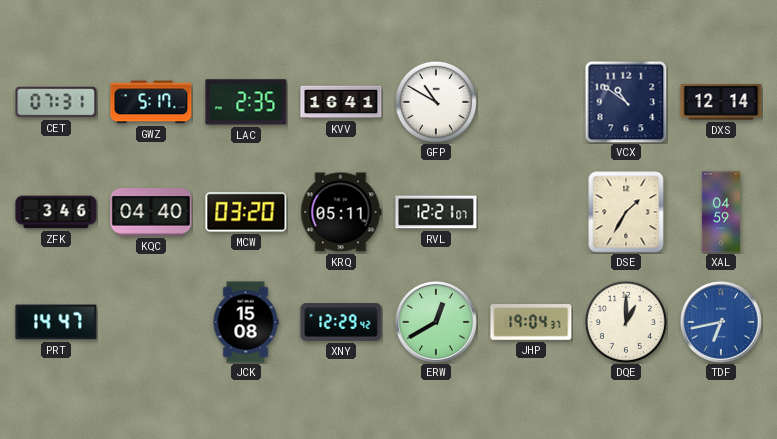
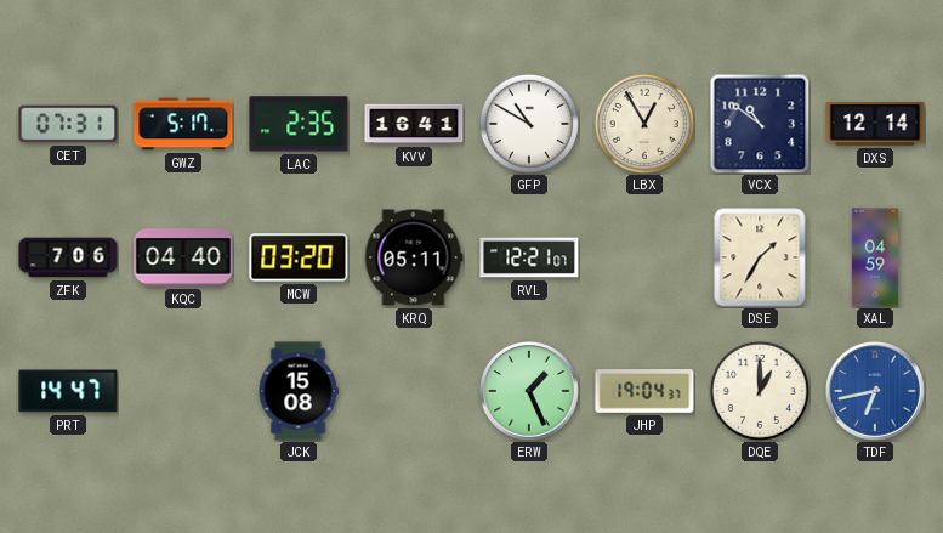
LBX: none -> 12:55
ZFK: 3:46 -> 7:06
XNY: 12:29 -> none
ERW: 12:40 -> 1:26
